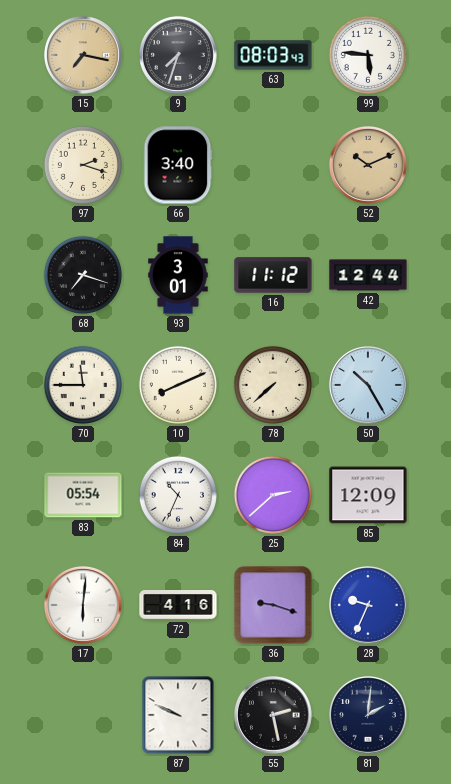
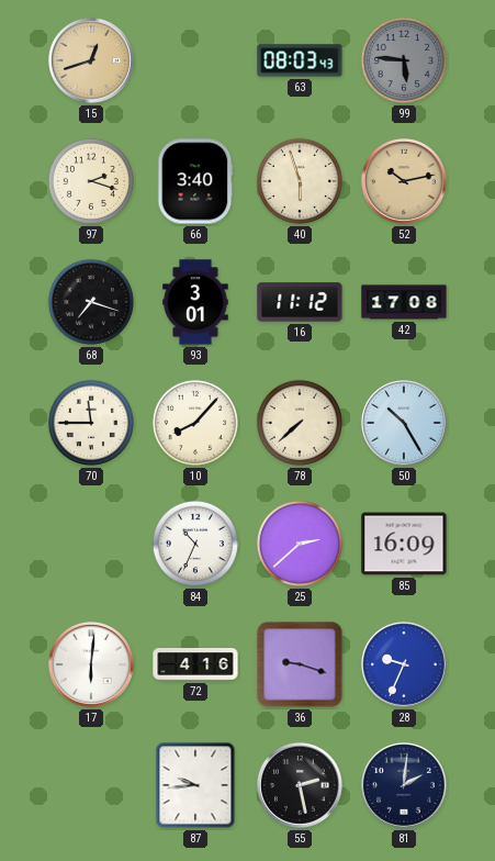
15: 7:17 -> 12:42
9: 7:33 -> none
99 dial: white -> grey
40: none -> 5:57
52: 10:11 -> 10:13
42: 12:44 -> 17:08
10: 8:11 -> 8:07
83: 05:54 -> none
85: 12:09 -> 16:09
87: 9:49 -> 9:44
